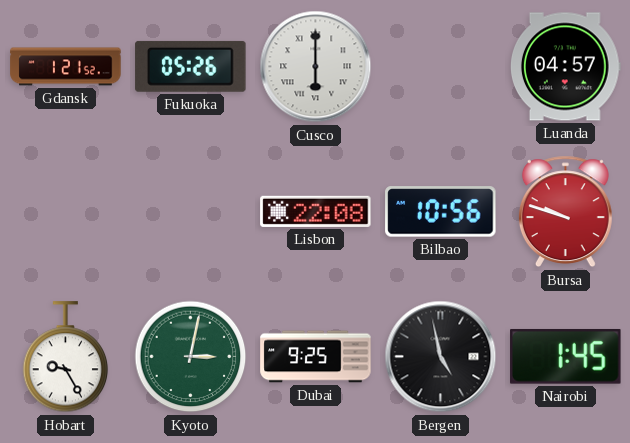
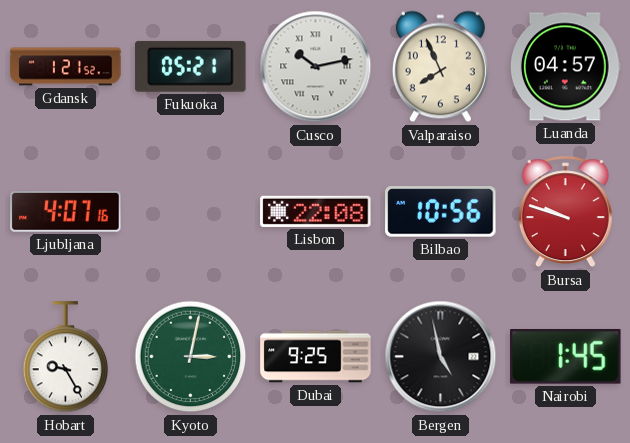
Fukuoka: 05:26 -> 05:21
Cusco: 6:00 -> 10:13
Valparaiso: none -> 7:56
Ljubljana: none -> 4:07
